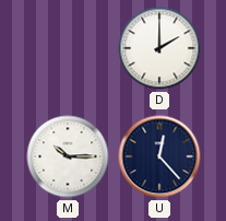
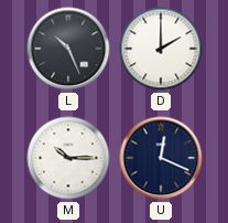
L: none -> 10:26
U: 12:23 -> 12:19
